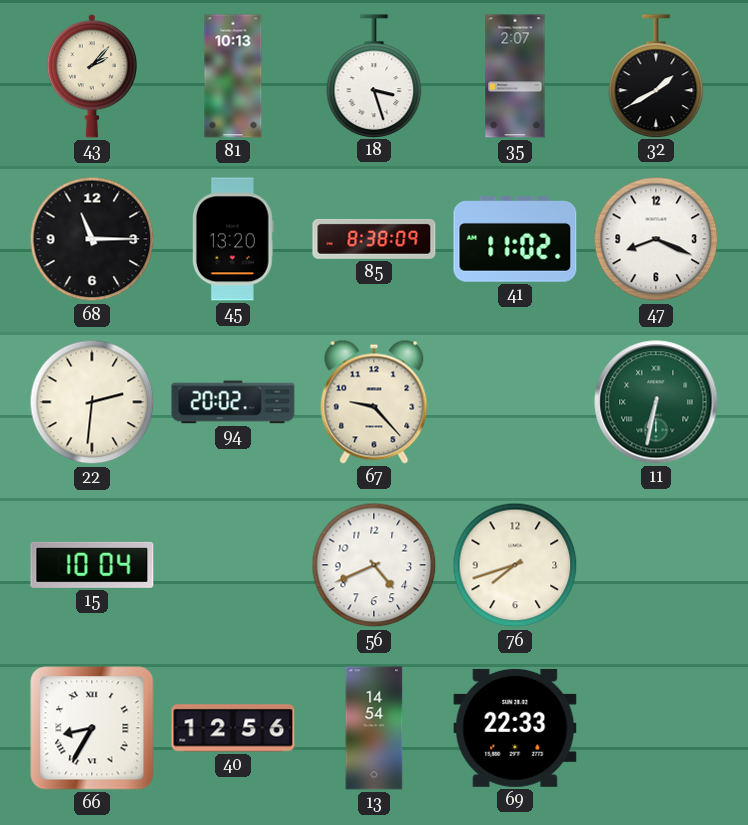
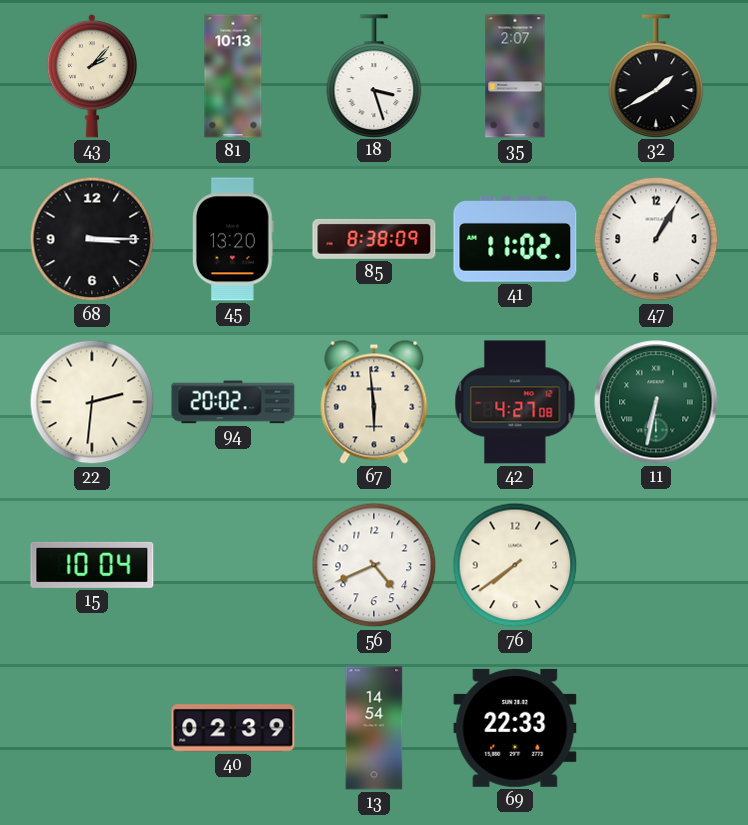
68: 11:15 -> 3:15
47: 8:19 -> 1:05
67: 9:23 -> 5:59
42: none -> 4:27
76: 7:42 -> 7:39
66: 8:35 -> none
40: 12:56 -> 02:39
